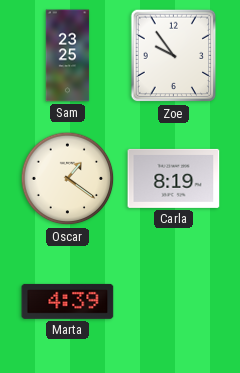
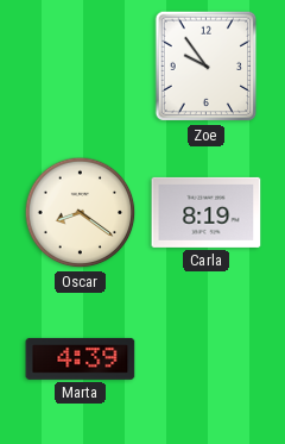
Sam: 23:25 -> none
Oscar: 1:21 -> 8:21
